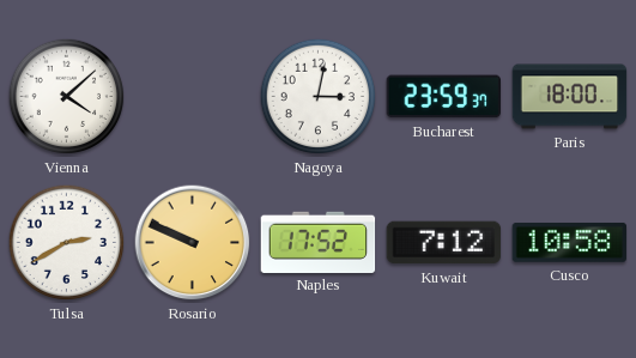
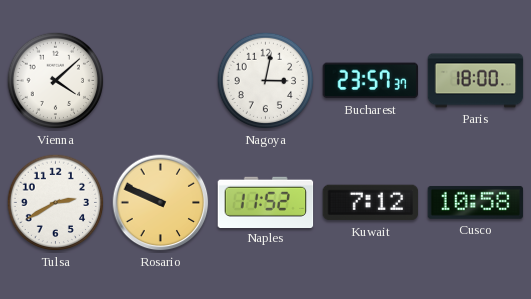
Bucharest: 23:59 -> 23:57
Naples: 17:52 -> 11:52
